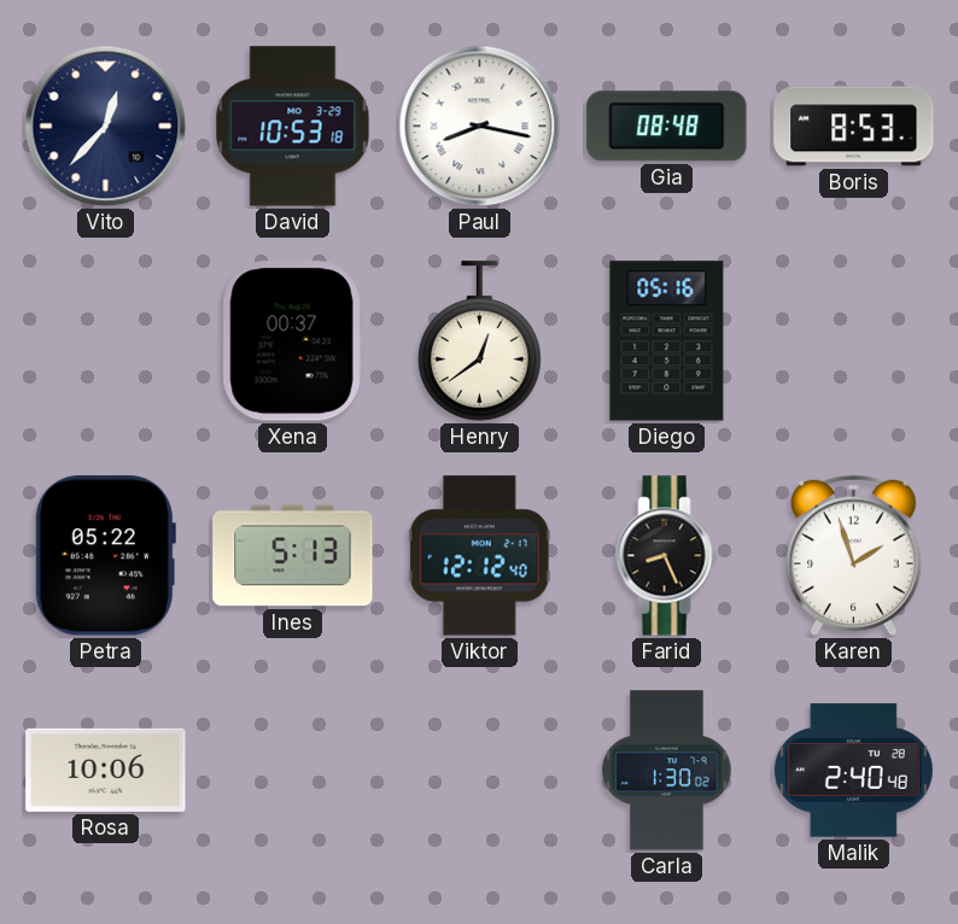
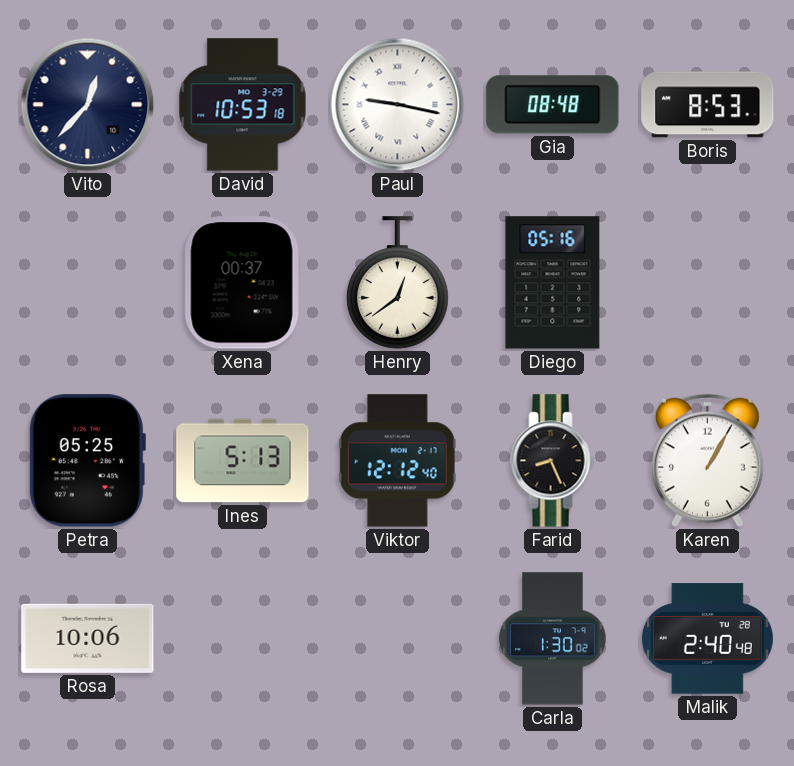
Paul: 8:17 -> 9:17
Petra: 05:22 -> 05:25
Karen: 1:57 -> 1:05
